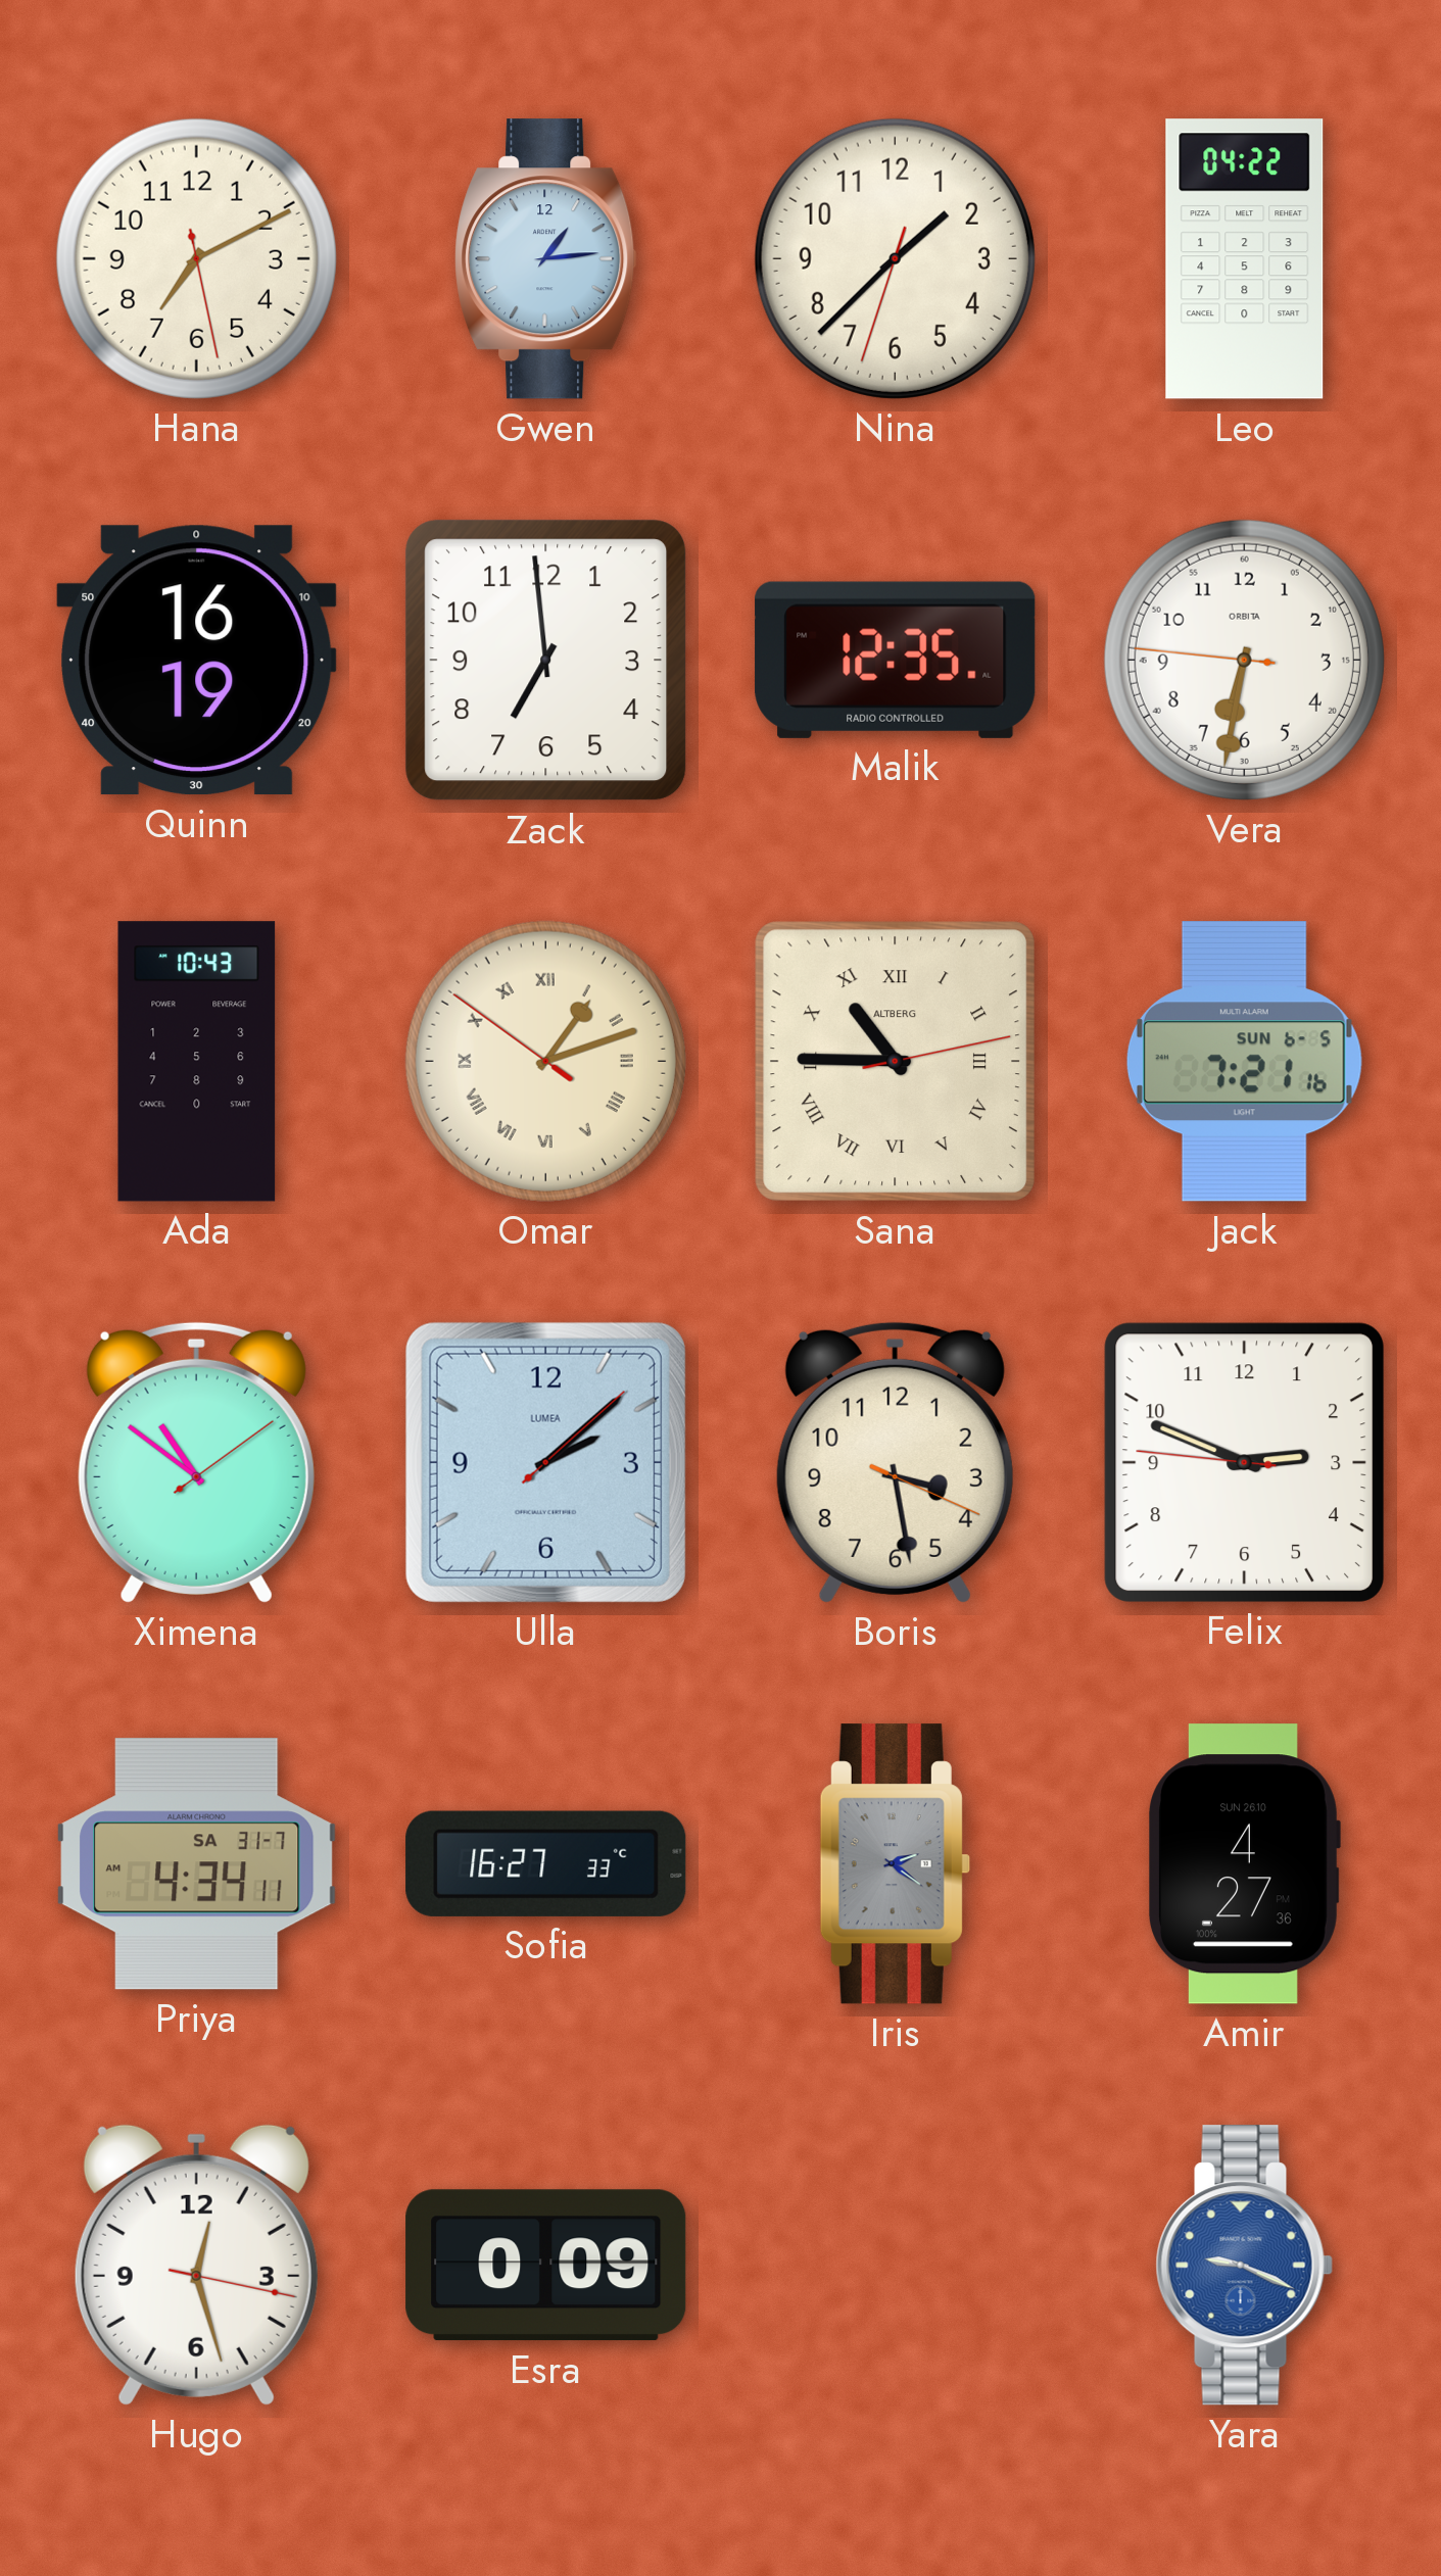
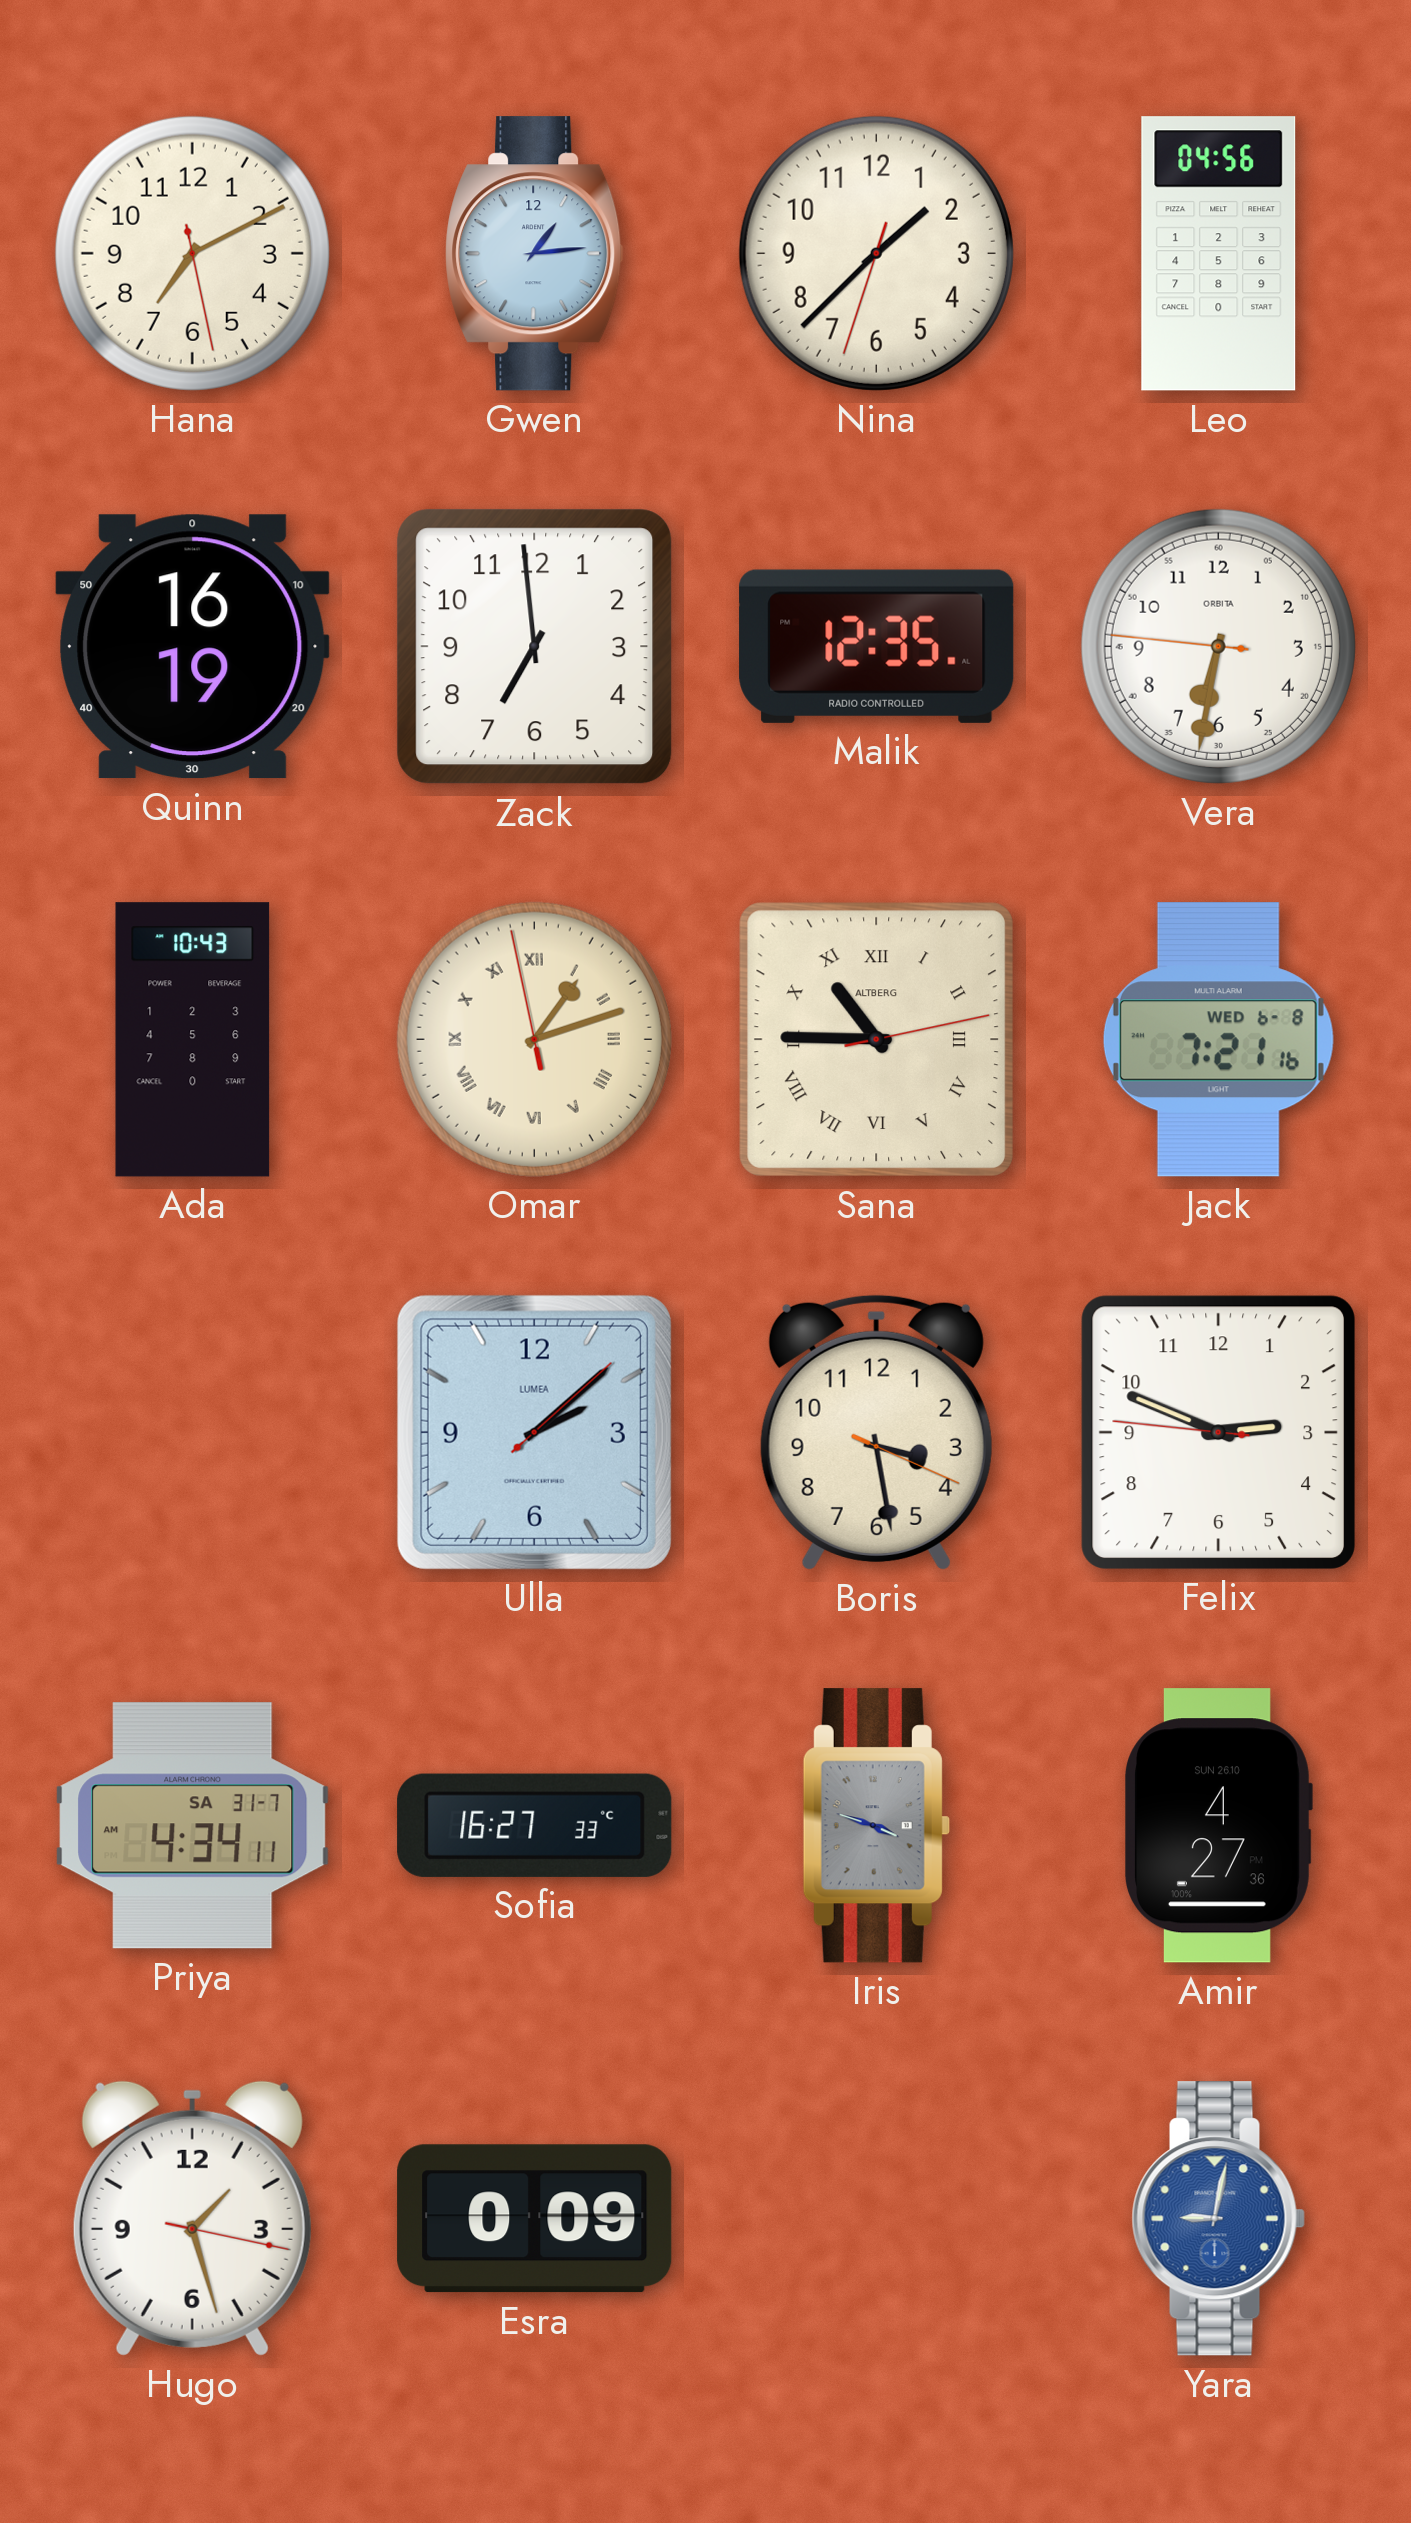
Leo: 04:22 -> 04:56
Omar: 1:11:51 -> 1:11:58
Jack date: SUN 6-5 -> WED 6-8
Ximena: 10:51 -> none
Iris: 2:21 -> 3:48
Hugo: 12:27 -> 1:27
Yara: 9:19 -> 9:02
